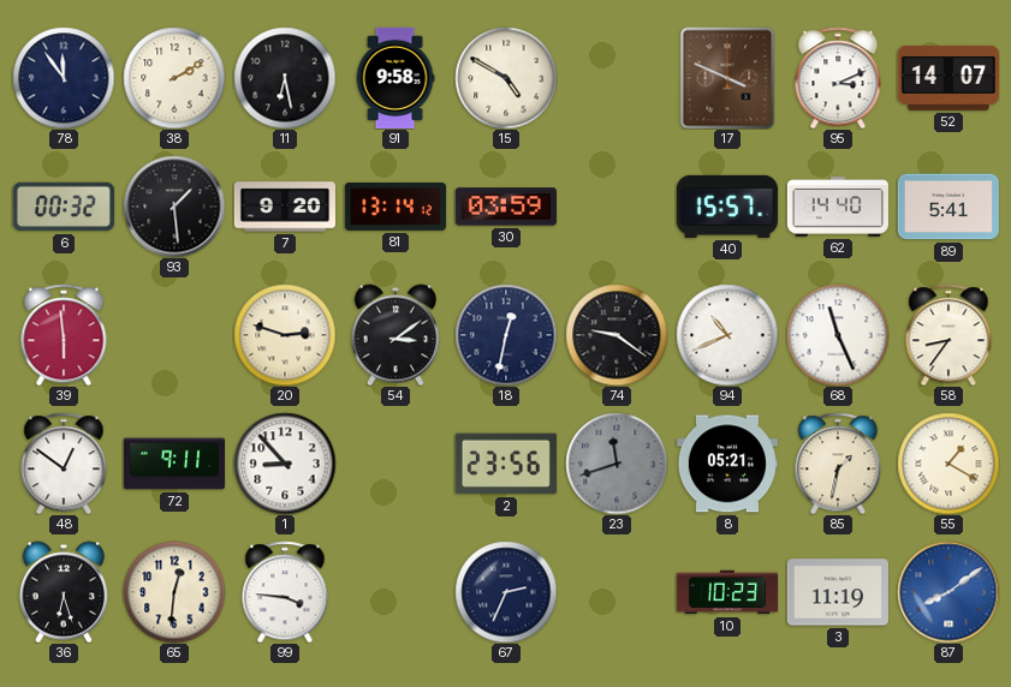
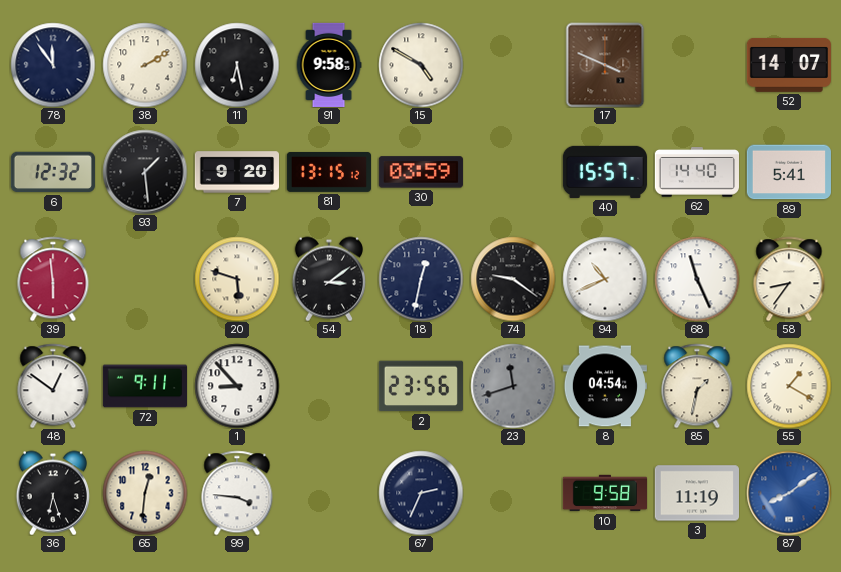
95: 3:11 -> none
6: 00:32 -> 12:32
81: 13:14 -> 13:15
20: 2:48 -> 5:48
8: 05:21 -> 04:54
10: 10:23 -> 9:58
